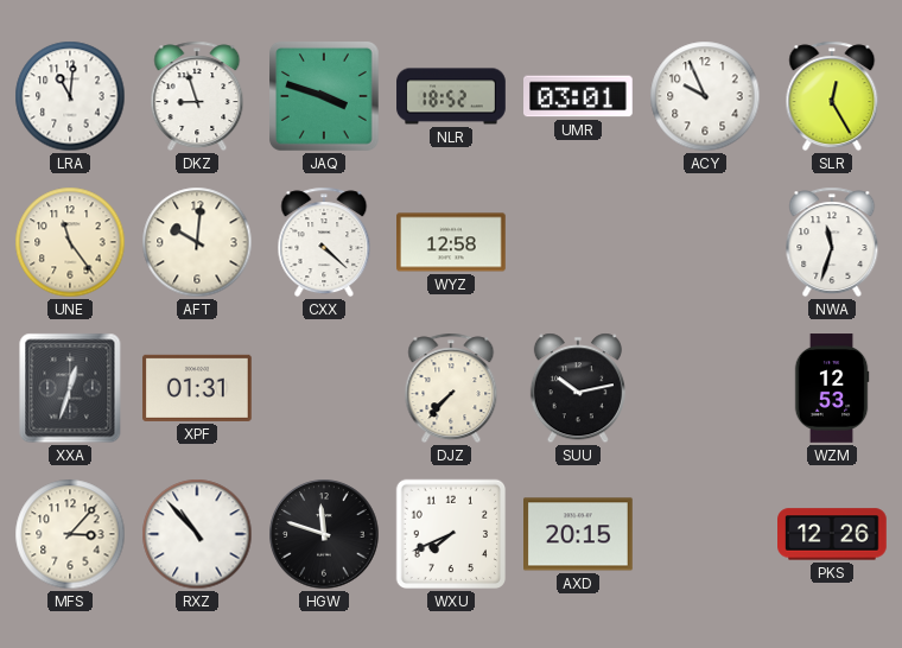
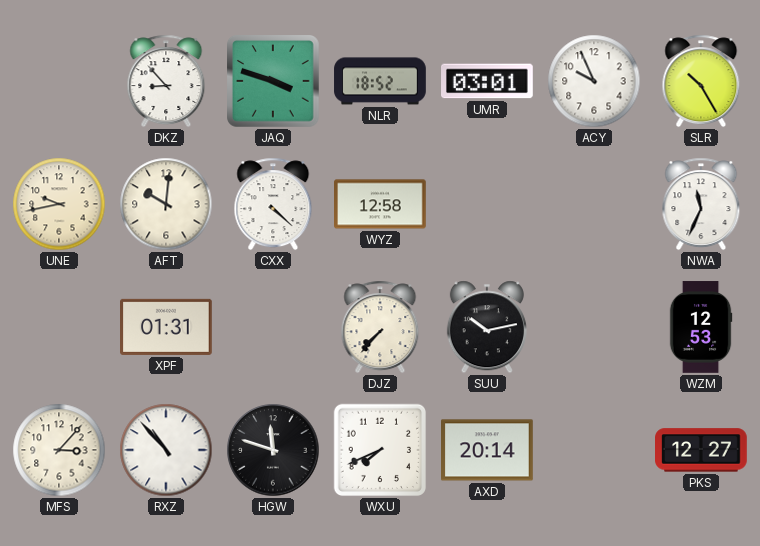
LRA: 11:01 -> none
DKZ: 8:57 -> 8:53
SLR: 12:25 -> 10:25
UNE: 11:24 -> 9:43
NWA: 11:33 -> 11:34
XXA: 12:33 -> none
AXD: 20:15 -> 20:14
PKS: 12:26 -> 12:27
